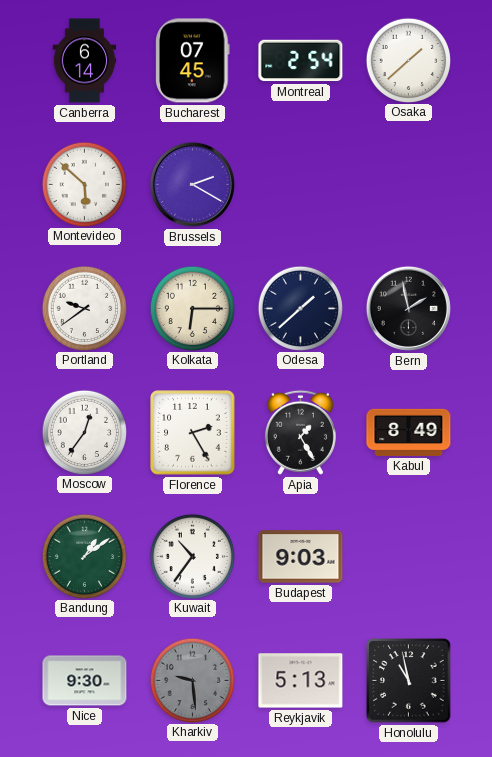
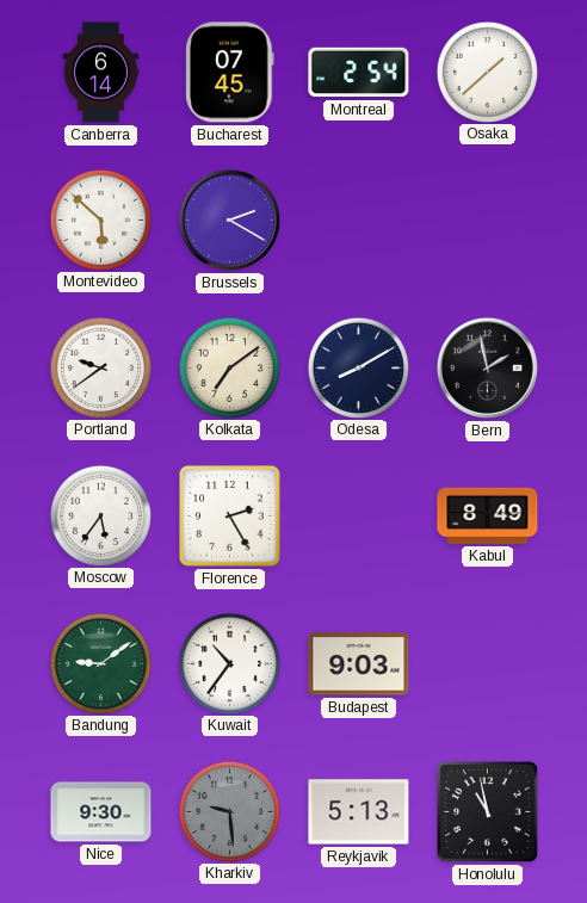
Kolkata: 6:15 -> 7:09
Odesa: 1:38 -> 8:10
Moscow: 12:36 -> 5:36
Apia: 1:25 -> none
Bandung: 1:09 -> 9:09
